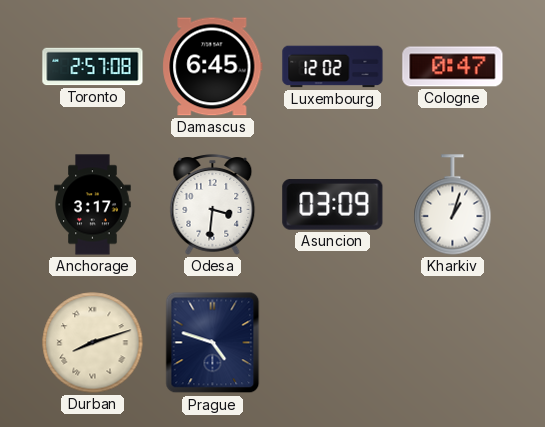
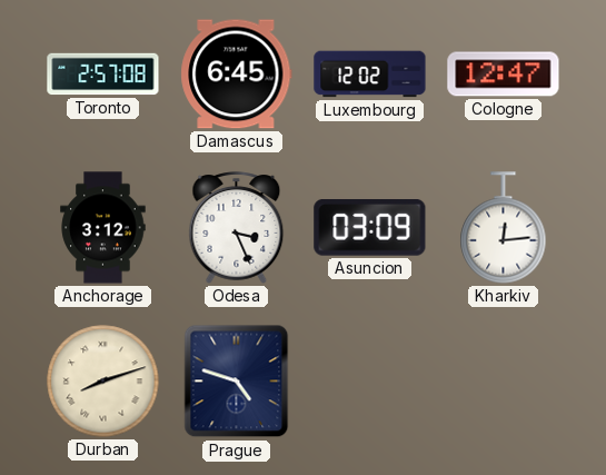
Cologne: 0:47 -> 12:47
Anchorage: 3:17 -> 3:12
Odesa: 3:31 -> 3:26
Kharkiv: 1:03 -> 12:14
